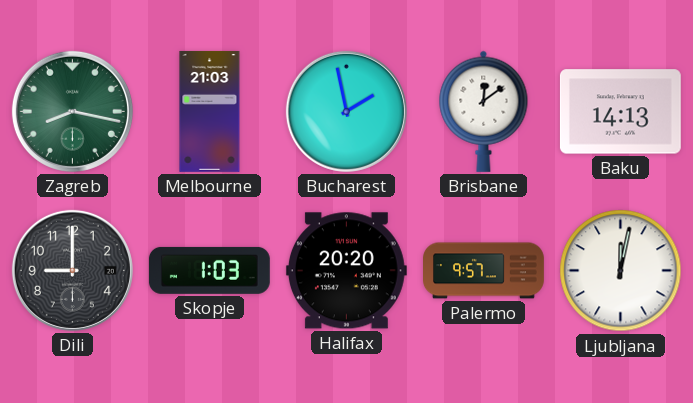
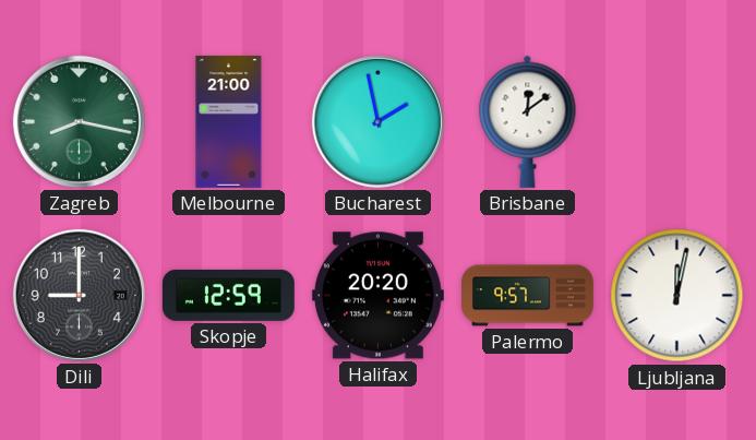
Melbourne: 21:03 -> 21:00
Baku: 14:13 -> none
Skopje: 1:03 -> 12:59
